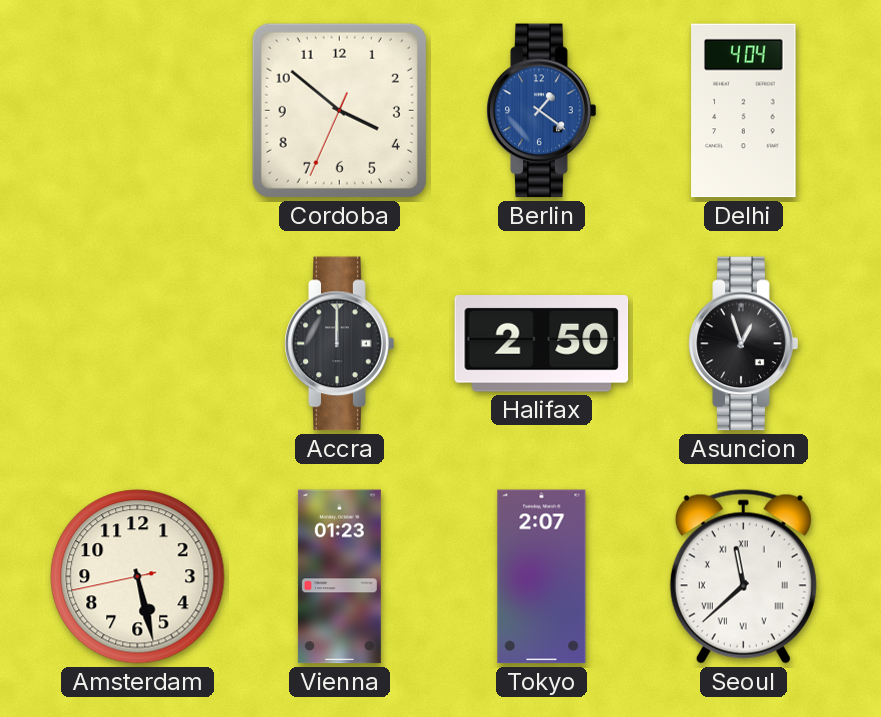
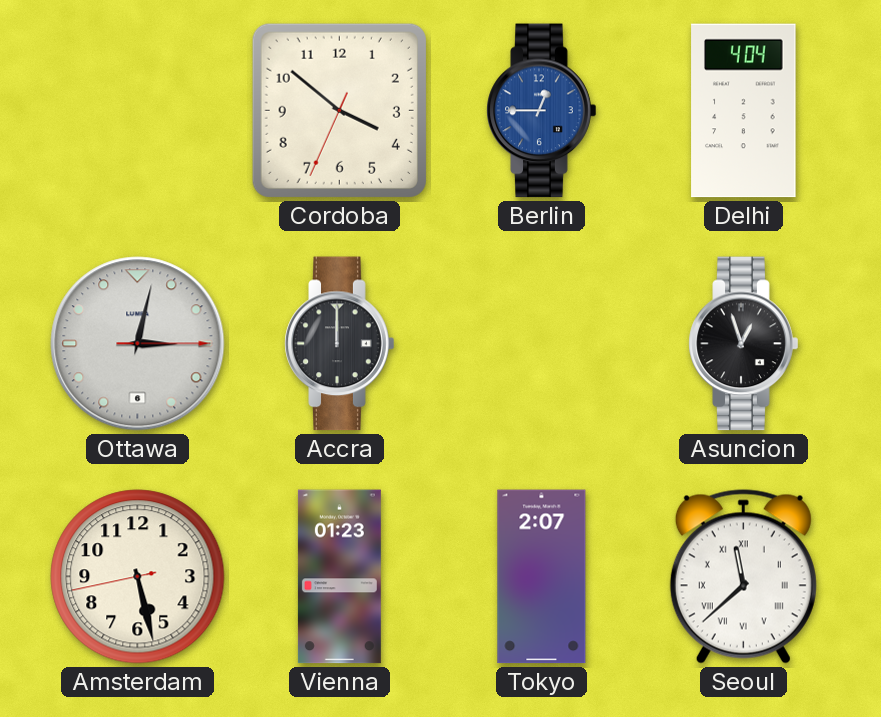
Berlin: 1:21 -> 12:45
Ottawa: none -> 3:02
Halifax: 2:50 -> none
